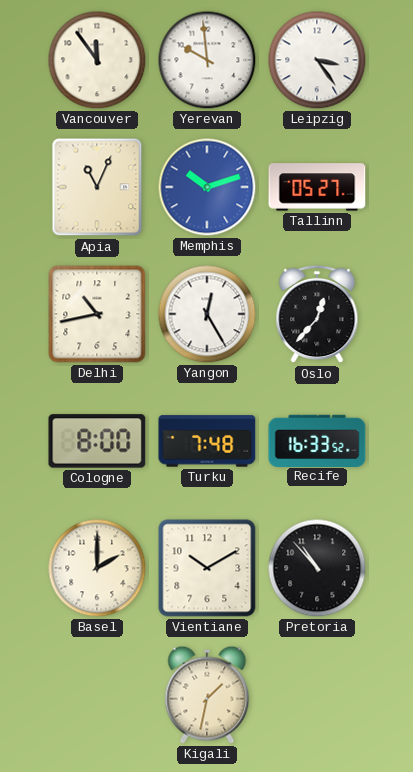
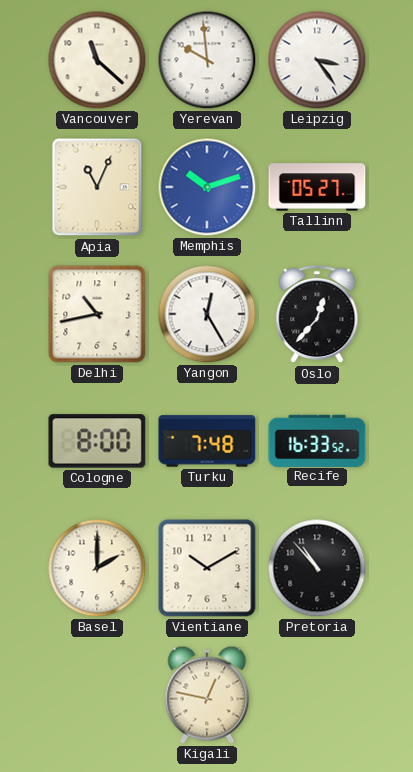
Vancouver: 11:54 -> 11:22
Kigali: 1:32 -> 12:47
